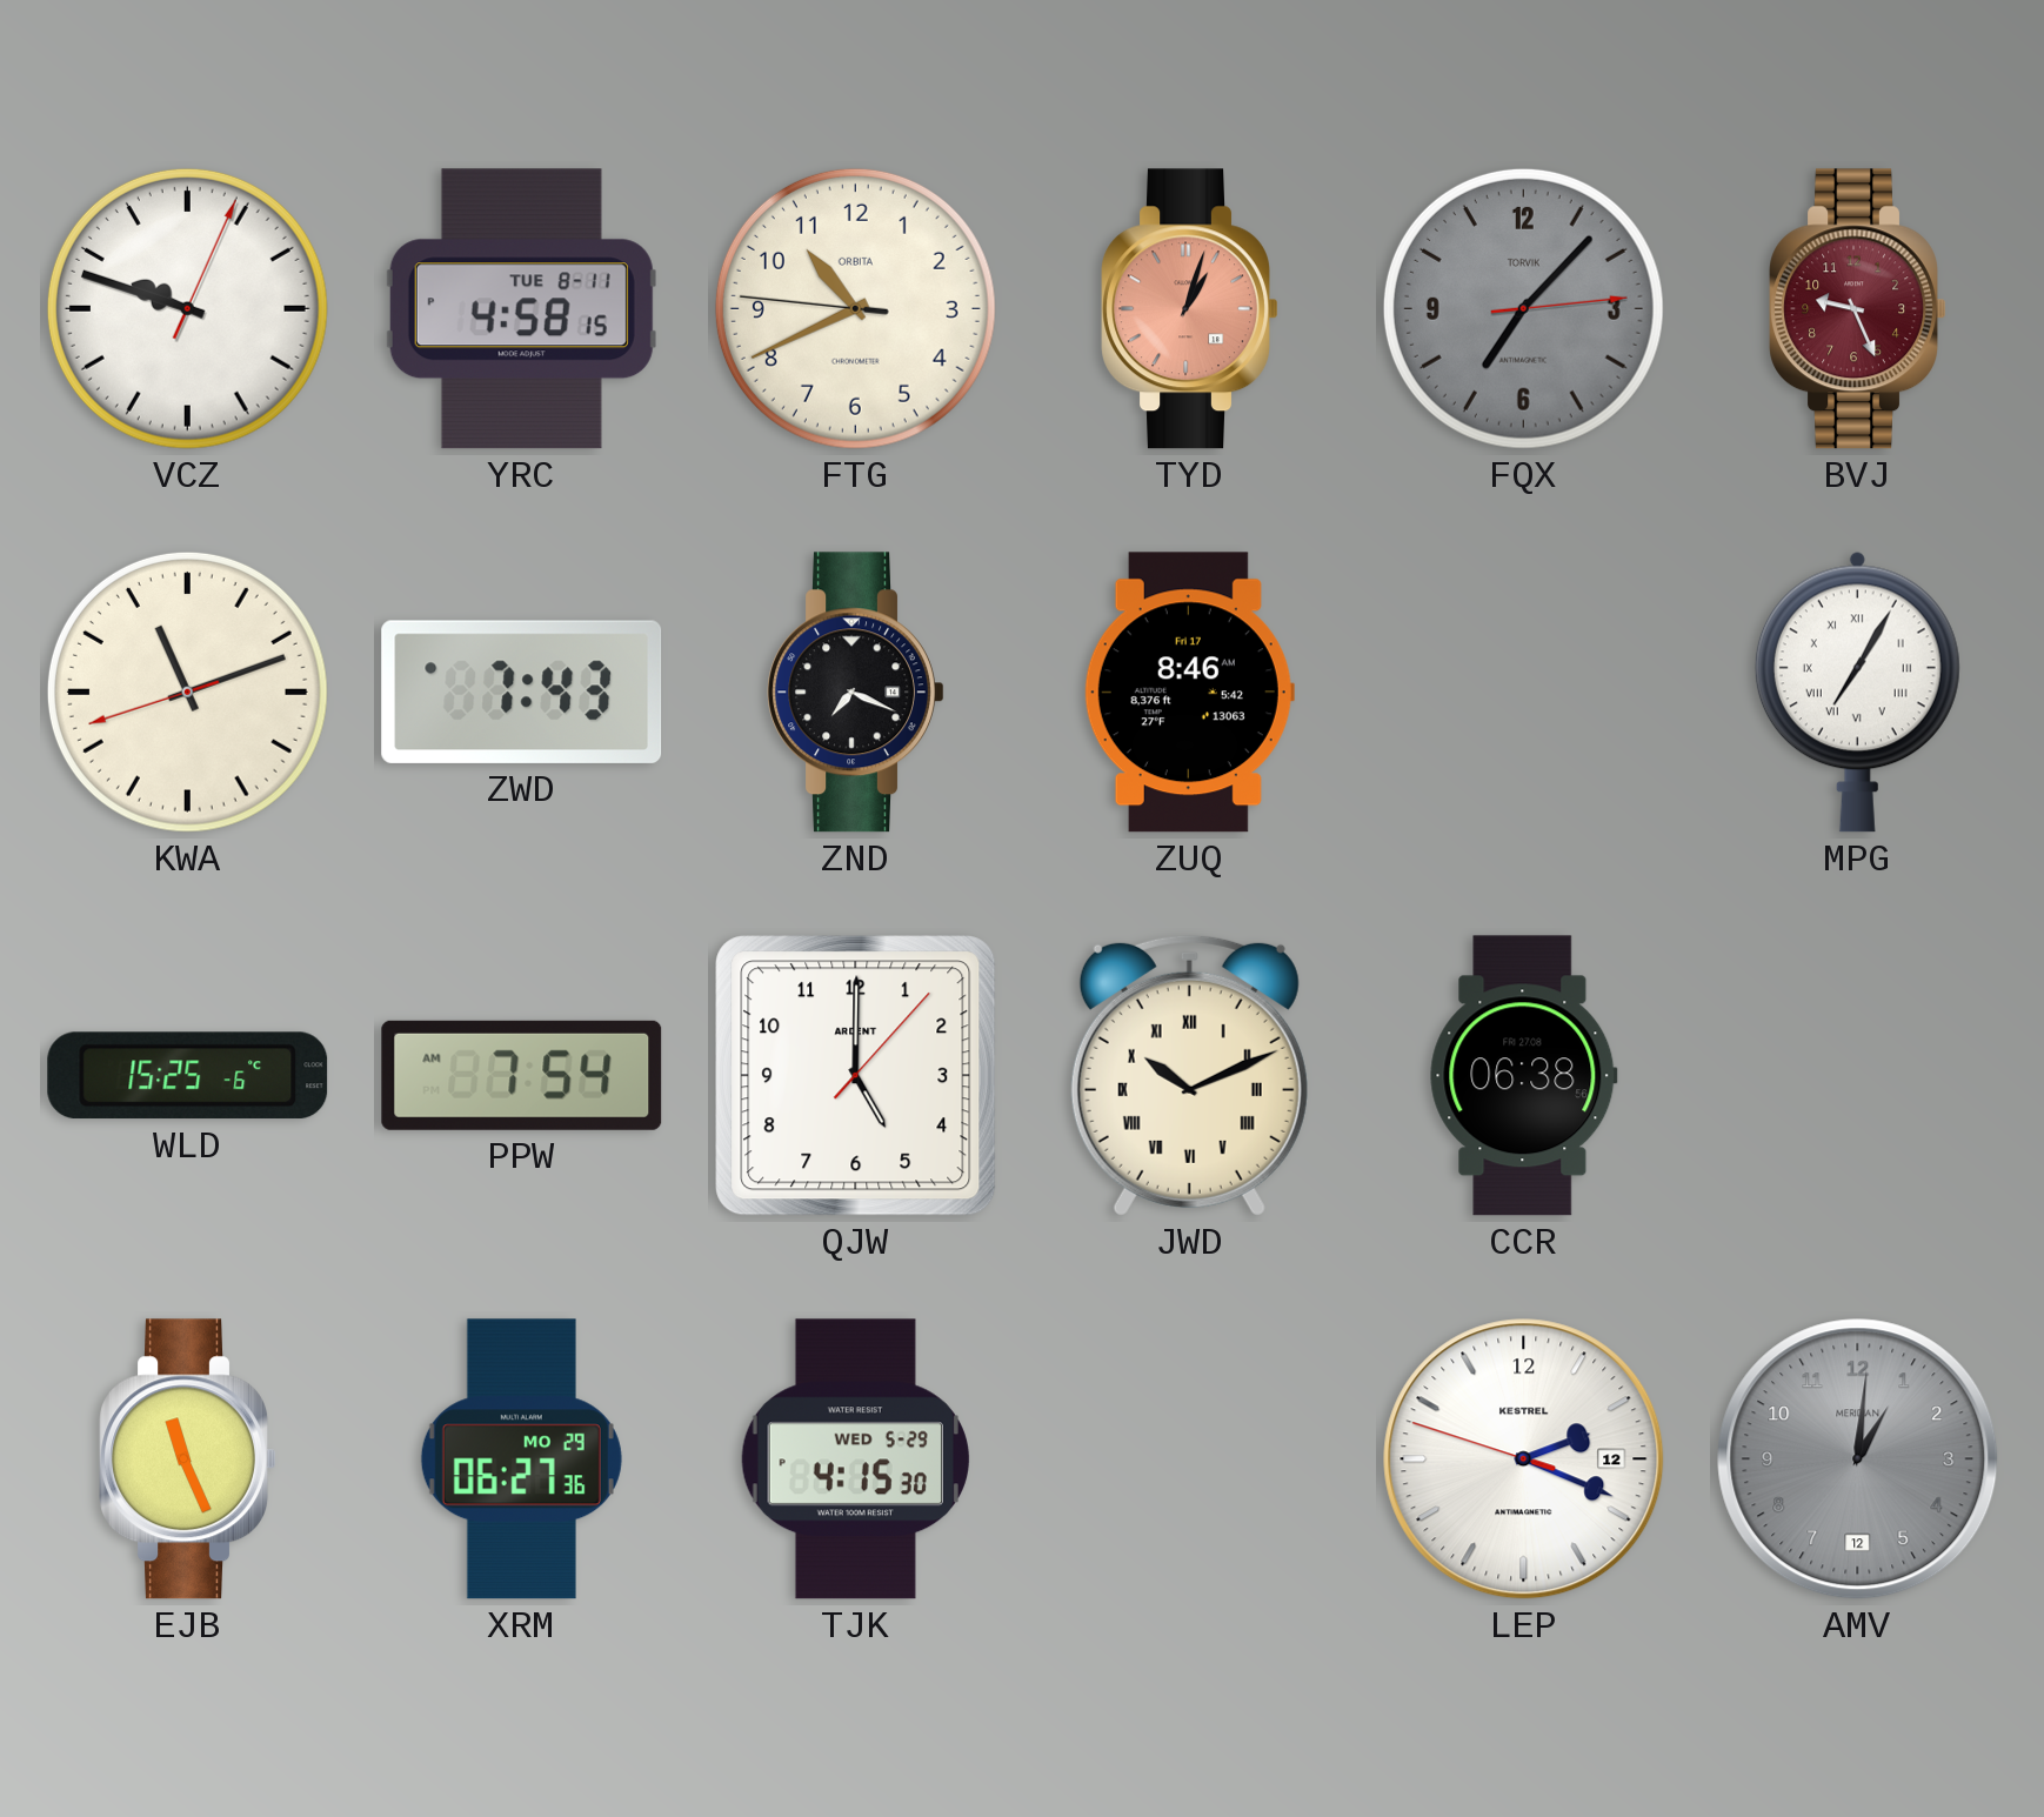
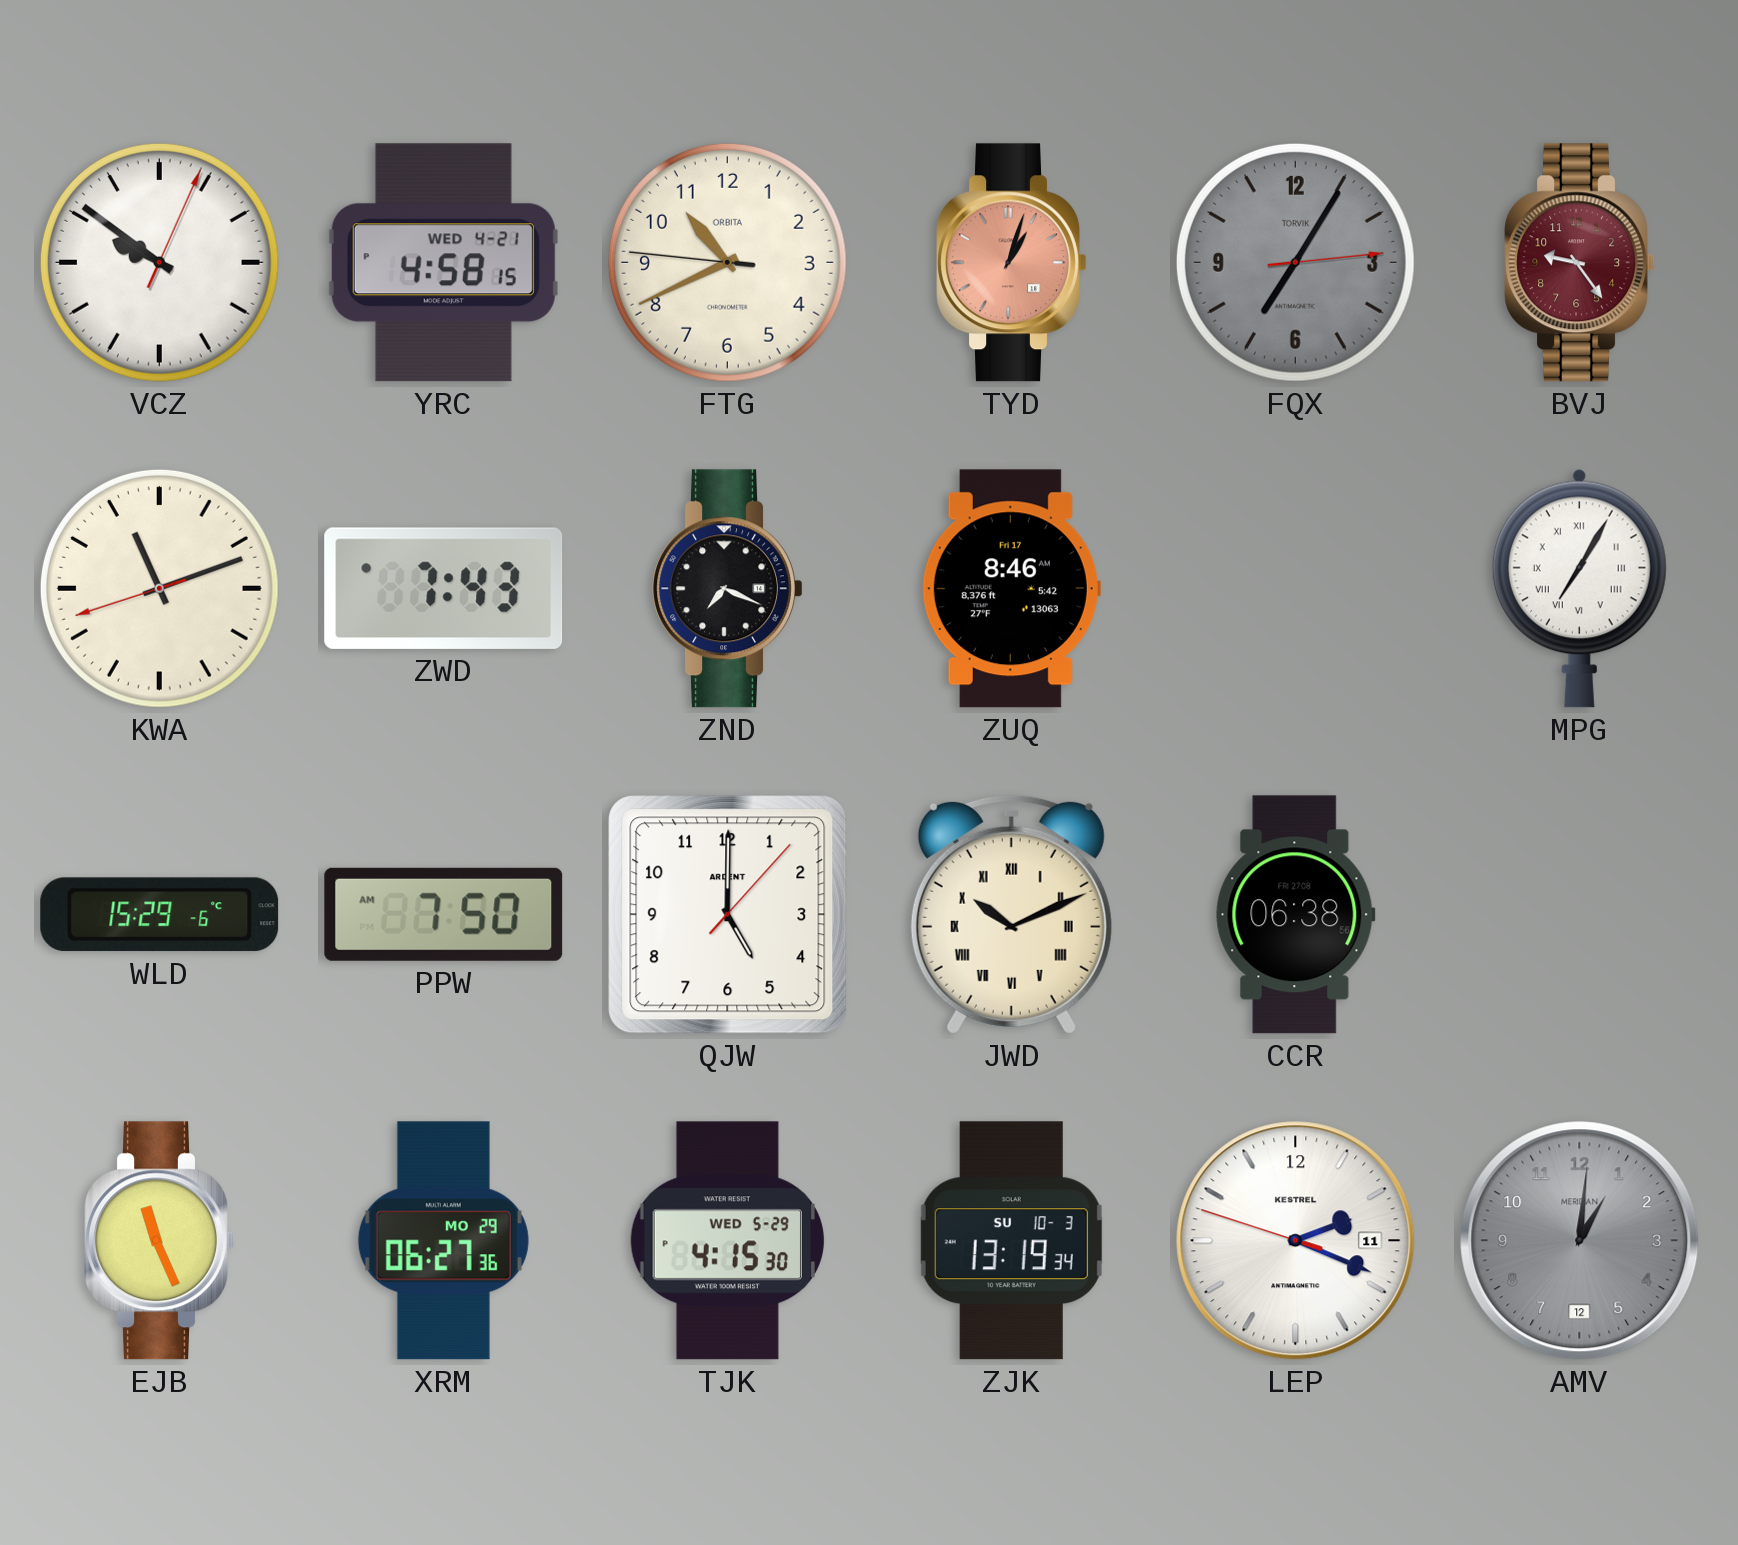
VCZ: 9:48 -> 9:51
YRC date: TUE 8-11 -> WED 4-21
FQX: 7:07 -> 7:05
BVJ: 9:26 -> 9:24
WLD: 15:25 -> 15:29
PPW: 7:54 -> 7:50
ZJK: none -> 13:19
LEP date: 12 -> 11
